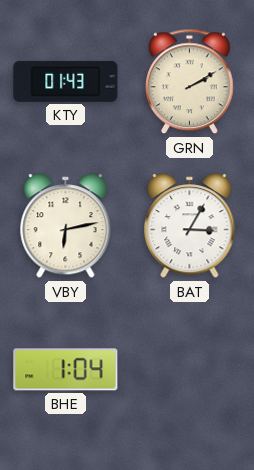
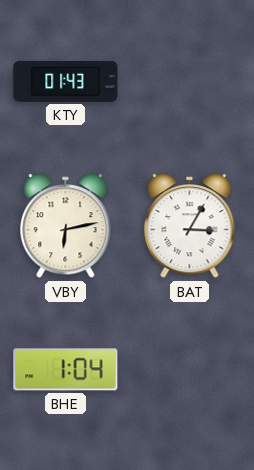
GRN: 2:10 -> none
